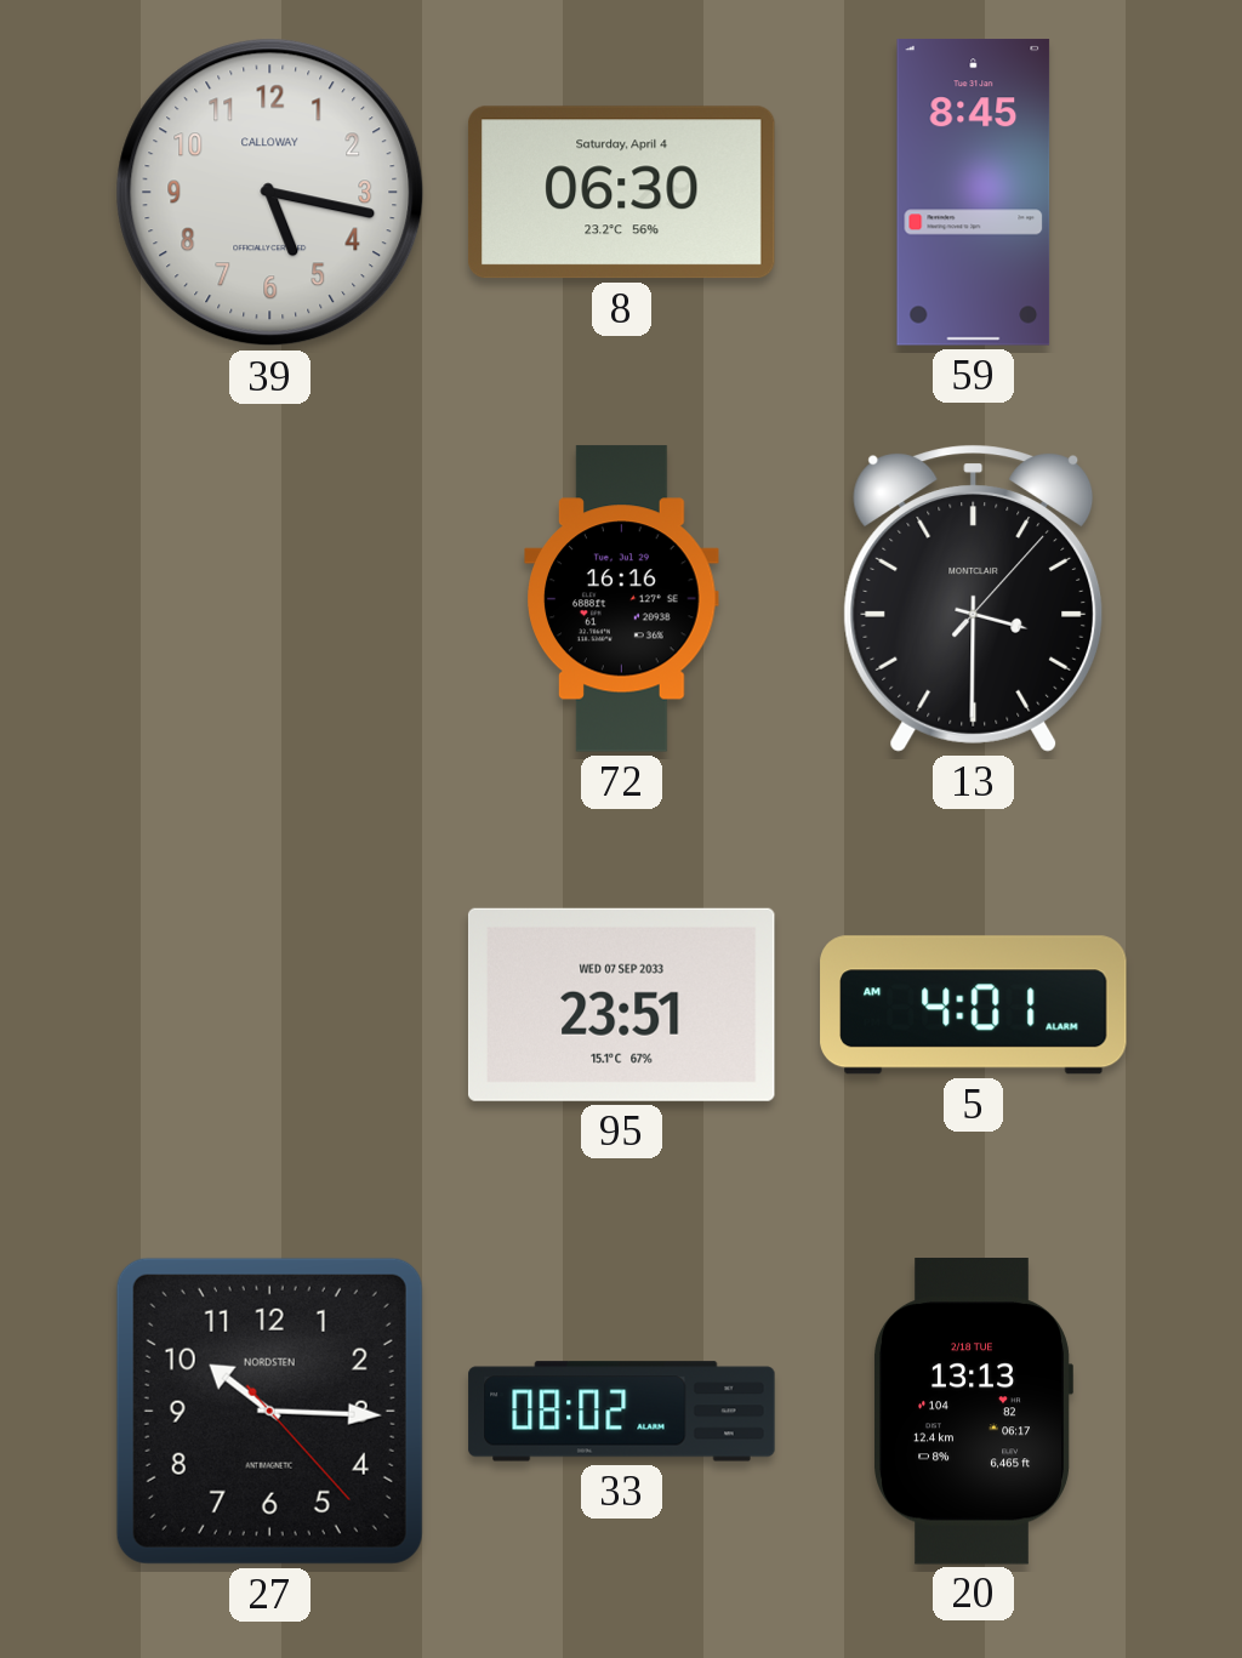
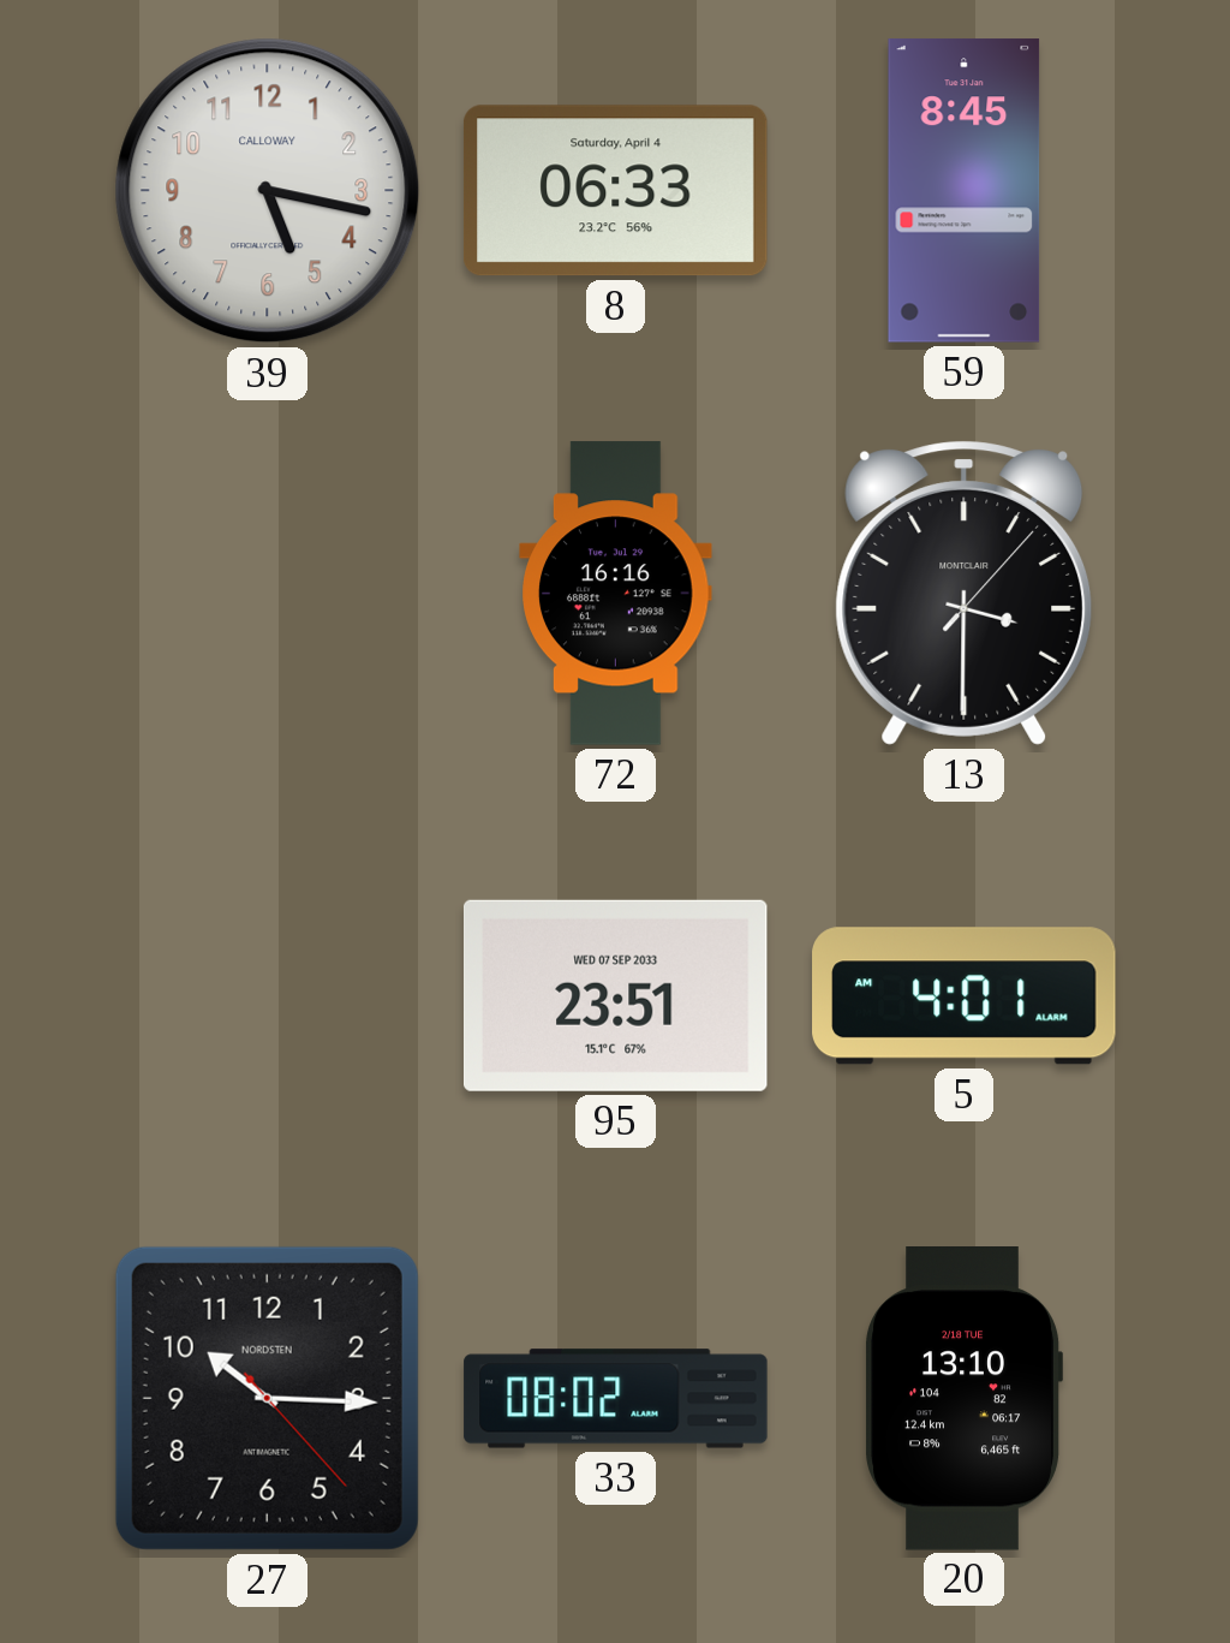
8: 06:30 -> 06:33
20: 13:13 -> 13:10
